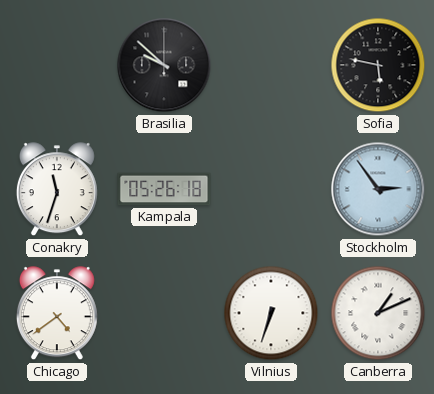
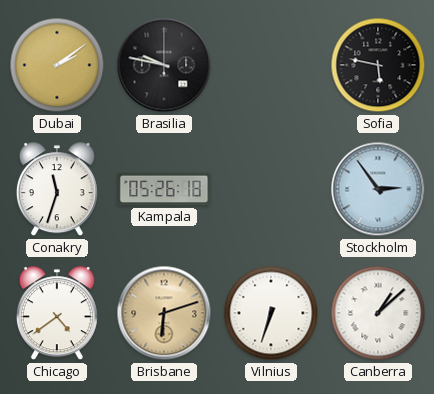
Dubai: none -> 2:09
Brasilia: 9:52 -> 9:47
Brisbane: none -> 6:12
Canberra: 1:11 -> 1:08
